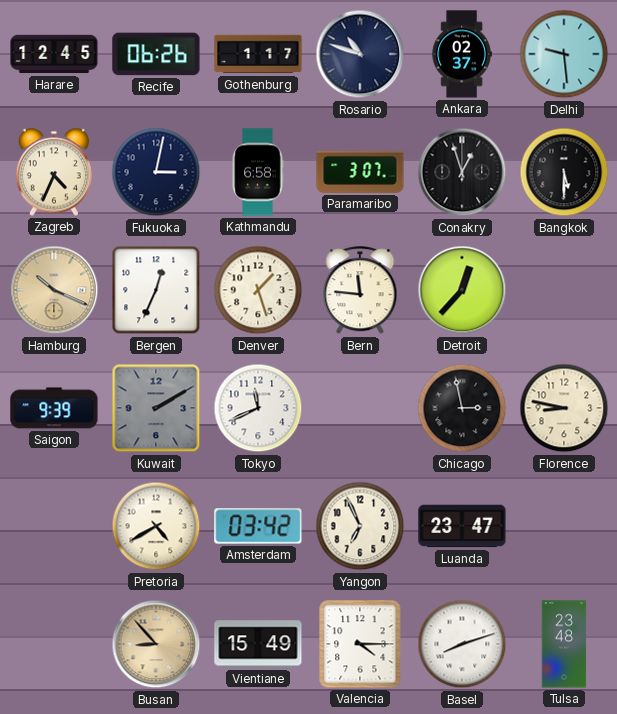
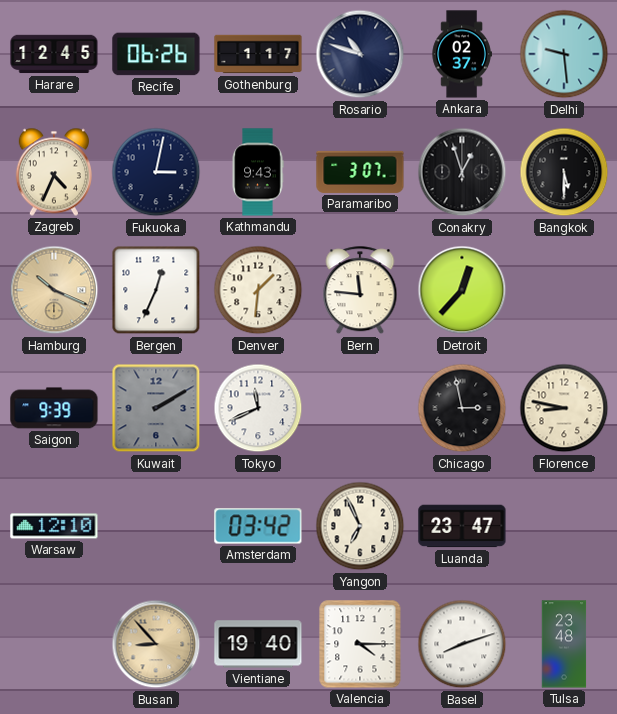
Kathmandu: 6:58 -> 9:43
Denver: 1:27 -> 1:31
Warsaw: none -> 12:10
Pretoria: 4:40 -> none
Vientiane: 15:49 -> 19:40
